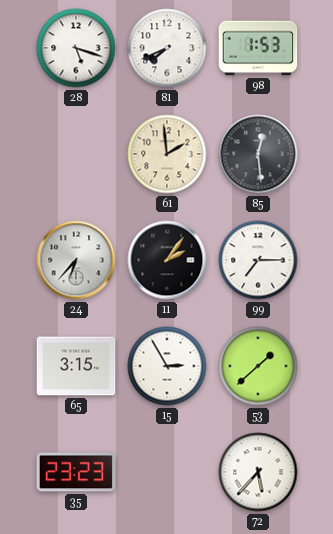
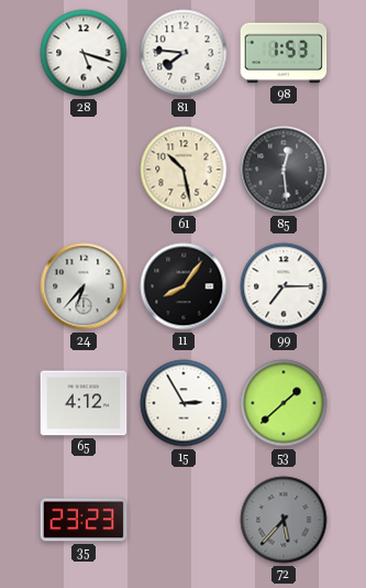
81: 7:41 -> 7:46
61: 1:59 -> 10:28
11: 2:06 -> 8:06
65: 3:15 -> 4:12
72 dial: white -> grey
